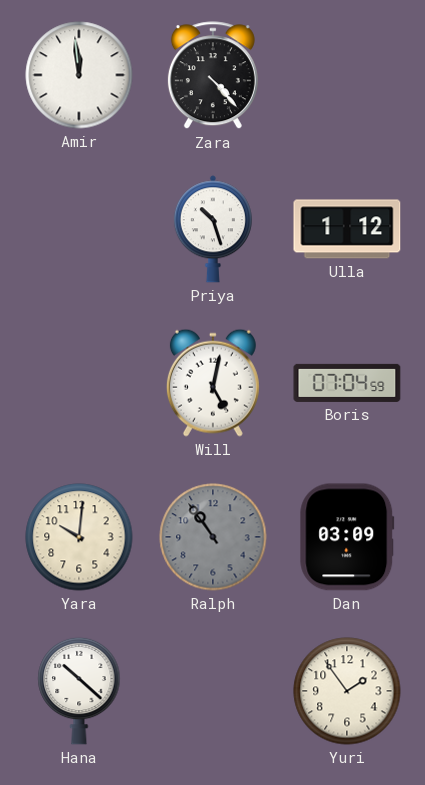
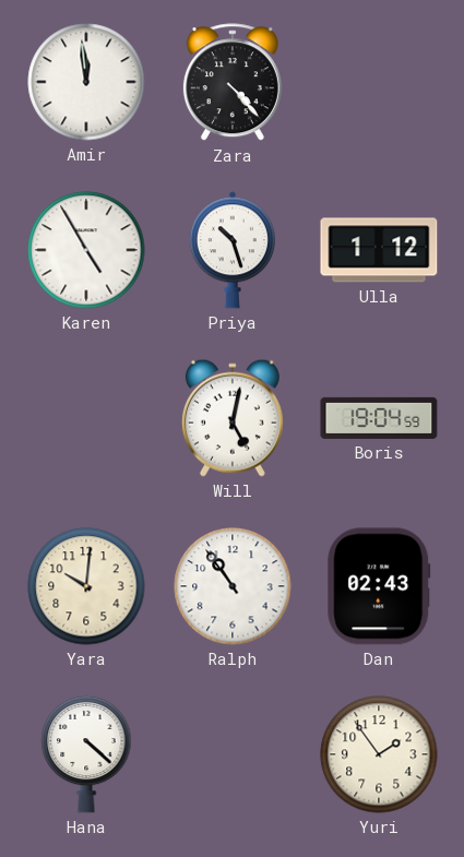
Karen: none -> 4:55
Boris: 07:04 -> 19:04
Ralph dial: grey -> white
Dan: 03:09 -> 02:43
Hana: 10:22 -> 4:22
